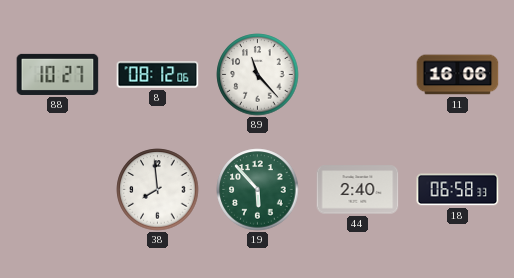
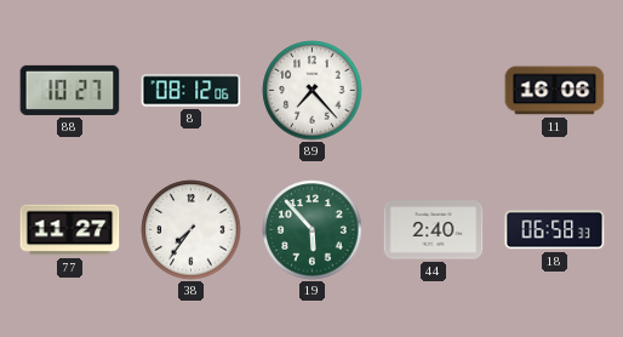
89: 11:23 -> 7:23
77: none -> 11:27
38: 7:59 -> 7:36
